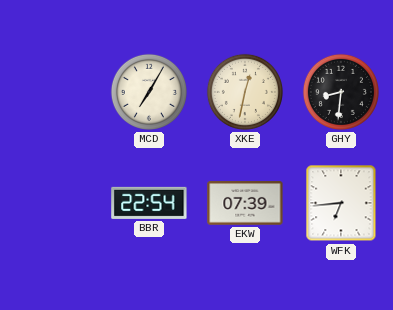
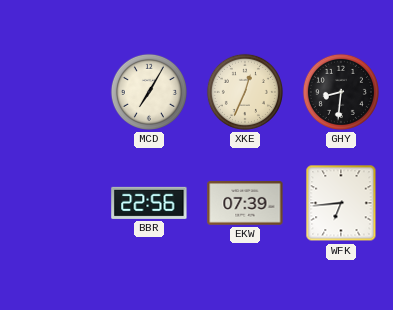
XKE: 12:32 -> 12:34
BBR: 22:54 -> 22:56
